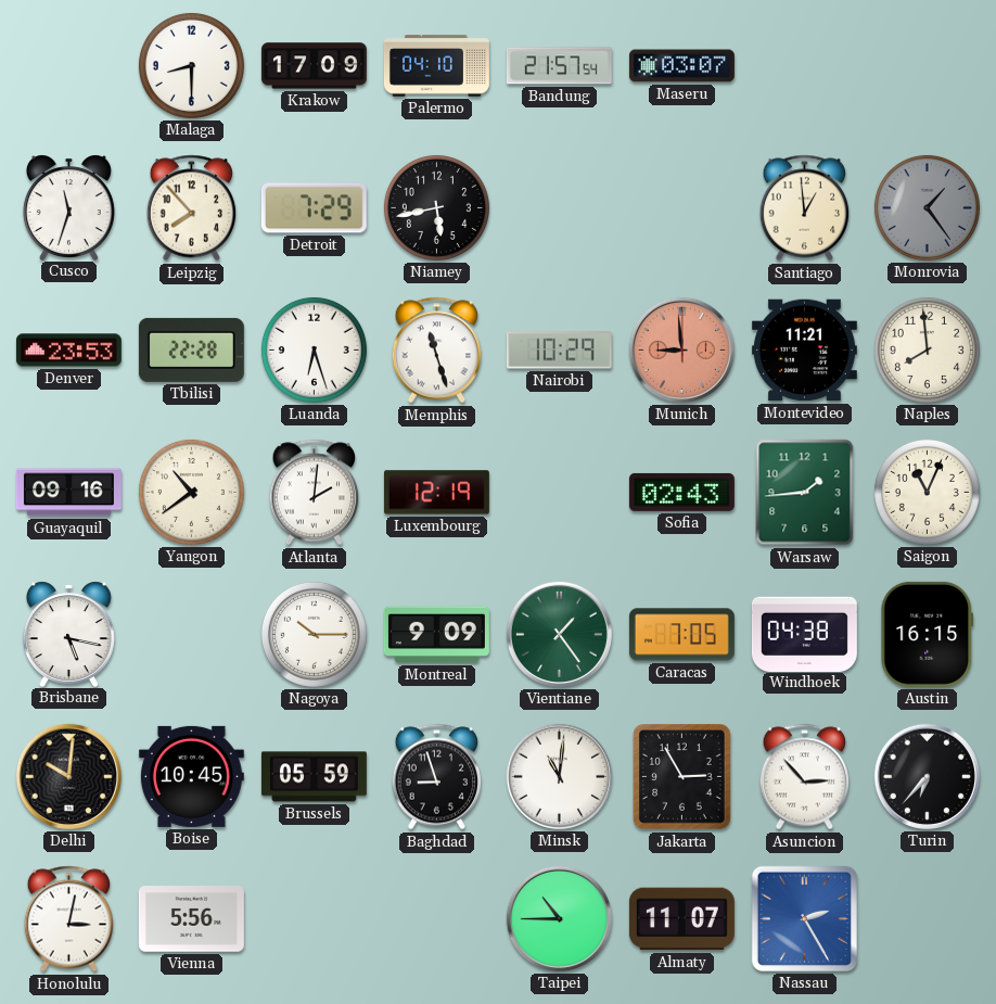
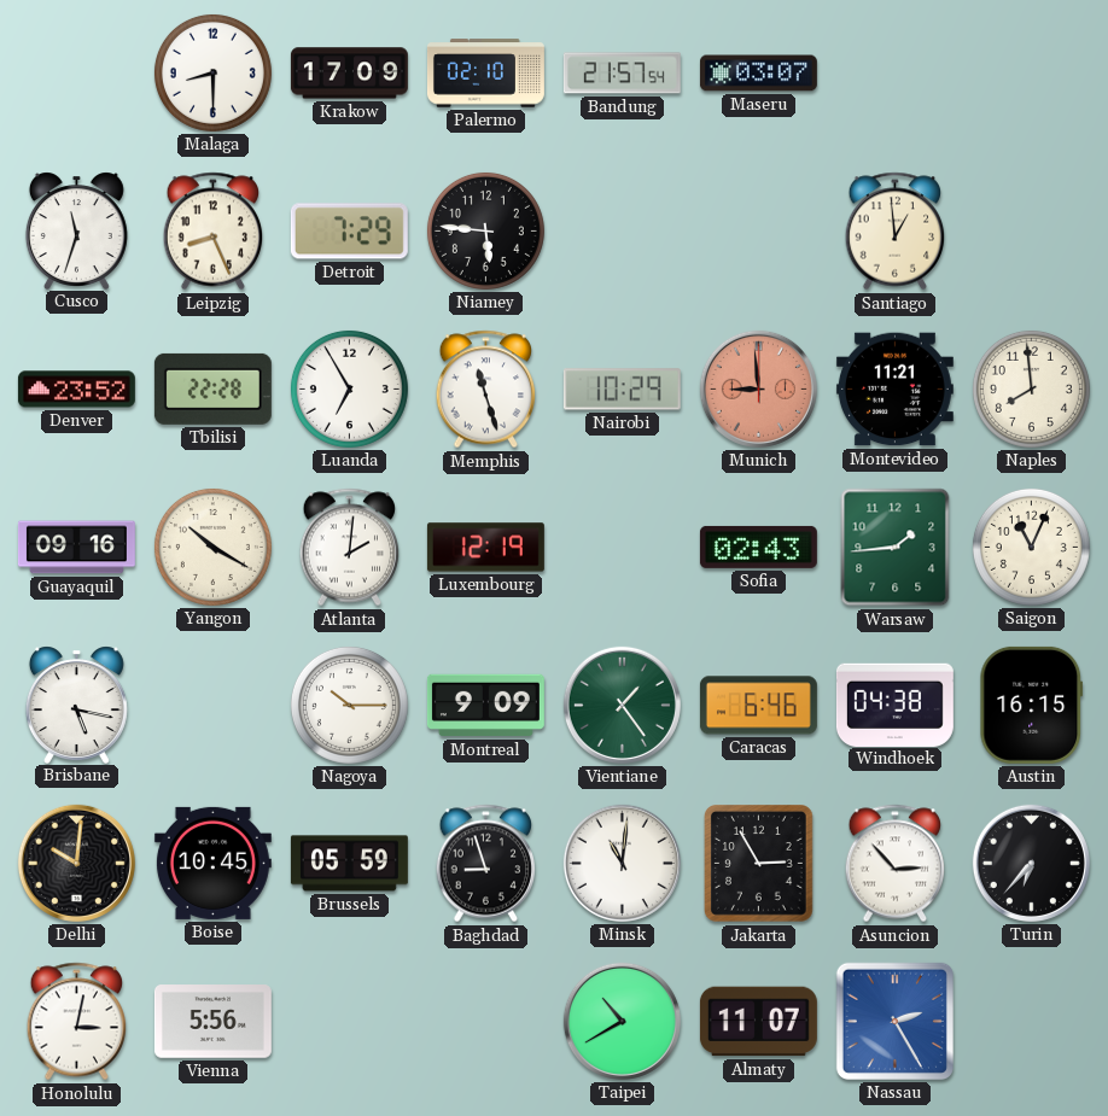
Palermo: 04:10 -> 02:10
Leipzig: 7:53 -> 8:26
Niamey: 5:43 -> 5:46
Monrovia: 1:24 -> none
Denver: 23:53 -> 23:52
Luanda: 6:27 -> 6:55
Yangon: 10:39 -> 10:20
Caracas: 7:05 -> 6:46
Taipei: 10:45 -> 10:40
